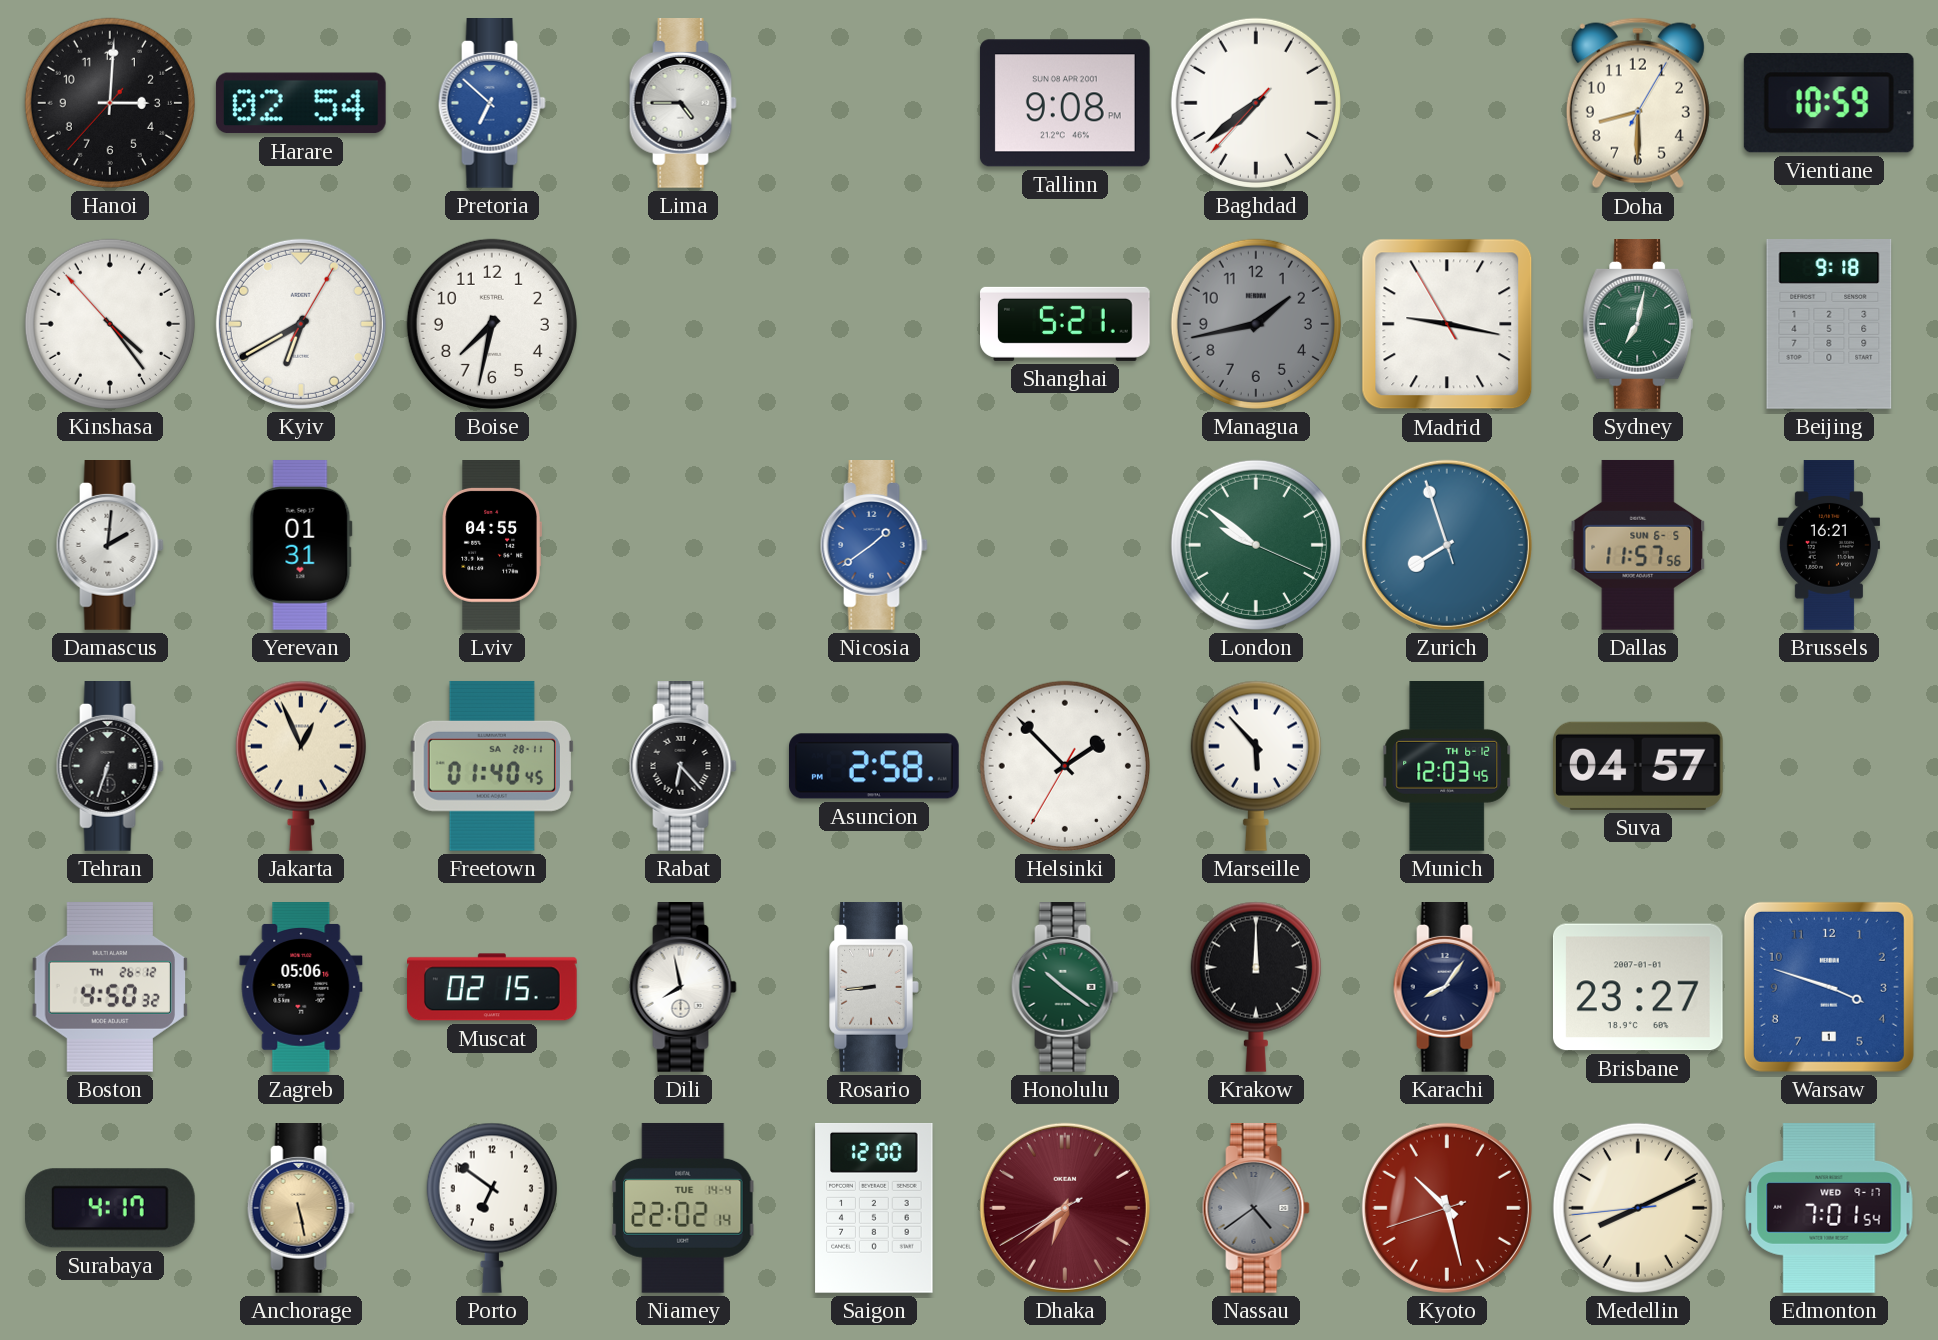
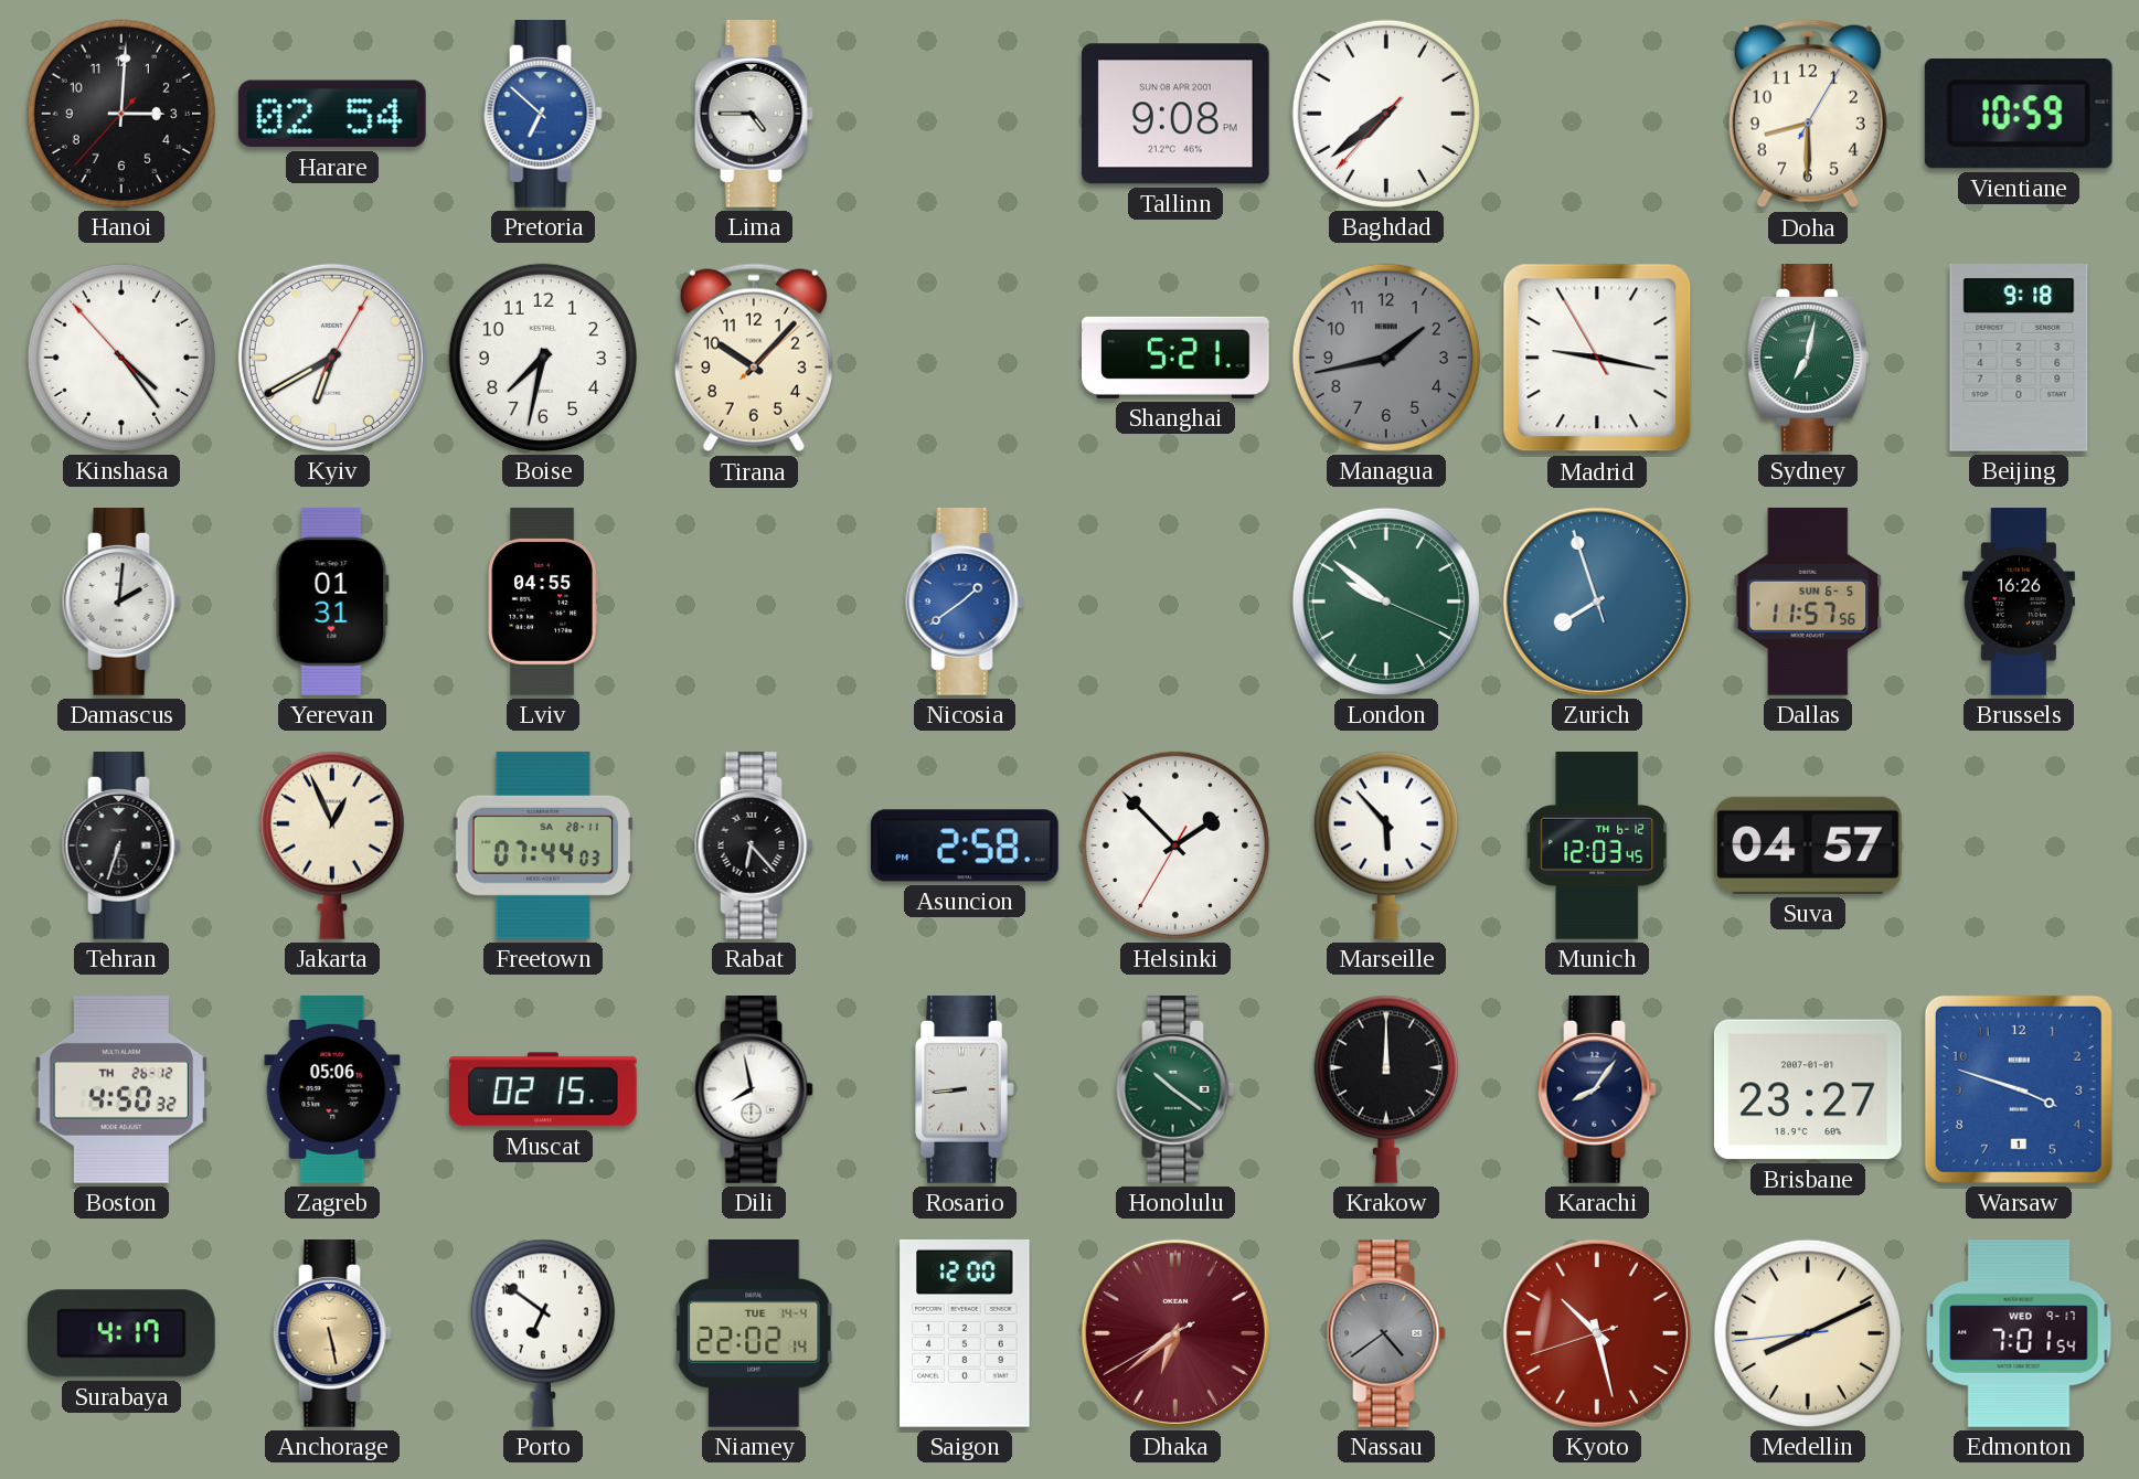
Tirana: none -> 10:07
Brussels: 16:21 -> 16:26
Freetown: 01:40 -> 07:44
